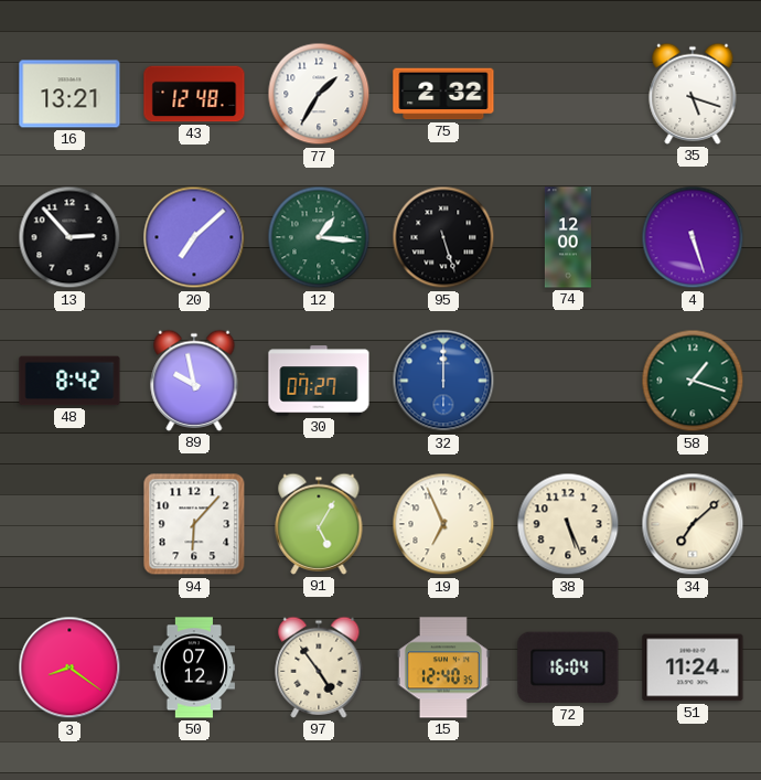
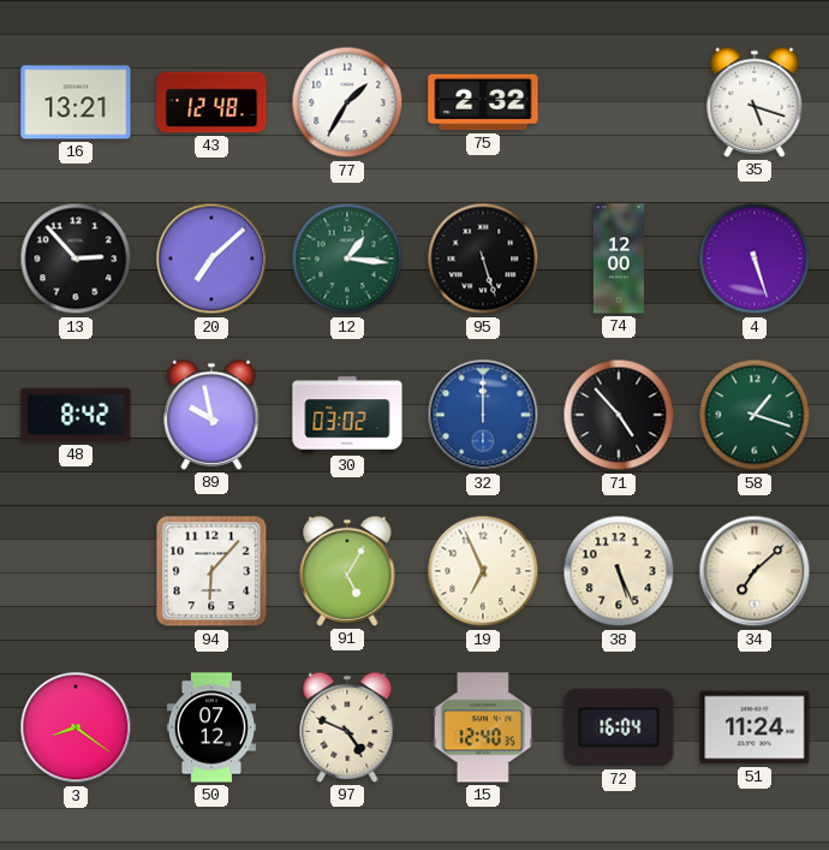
30: 07:27 -> 03:02
71: none -> 4:53
97: 4:54 -> 4:49
